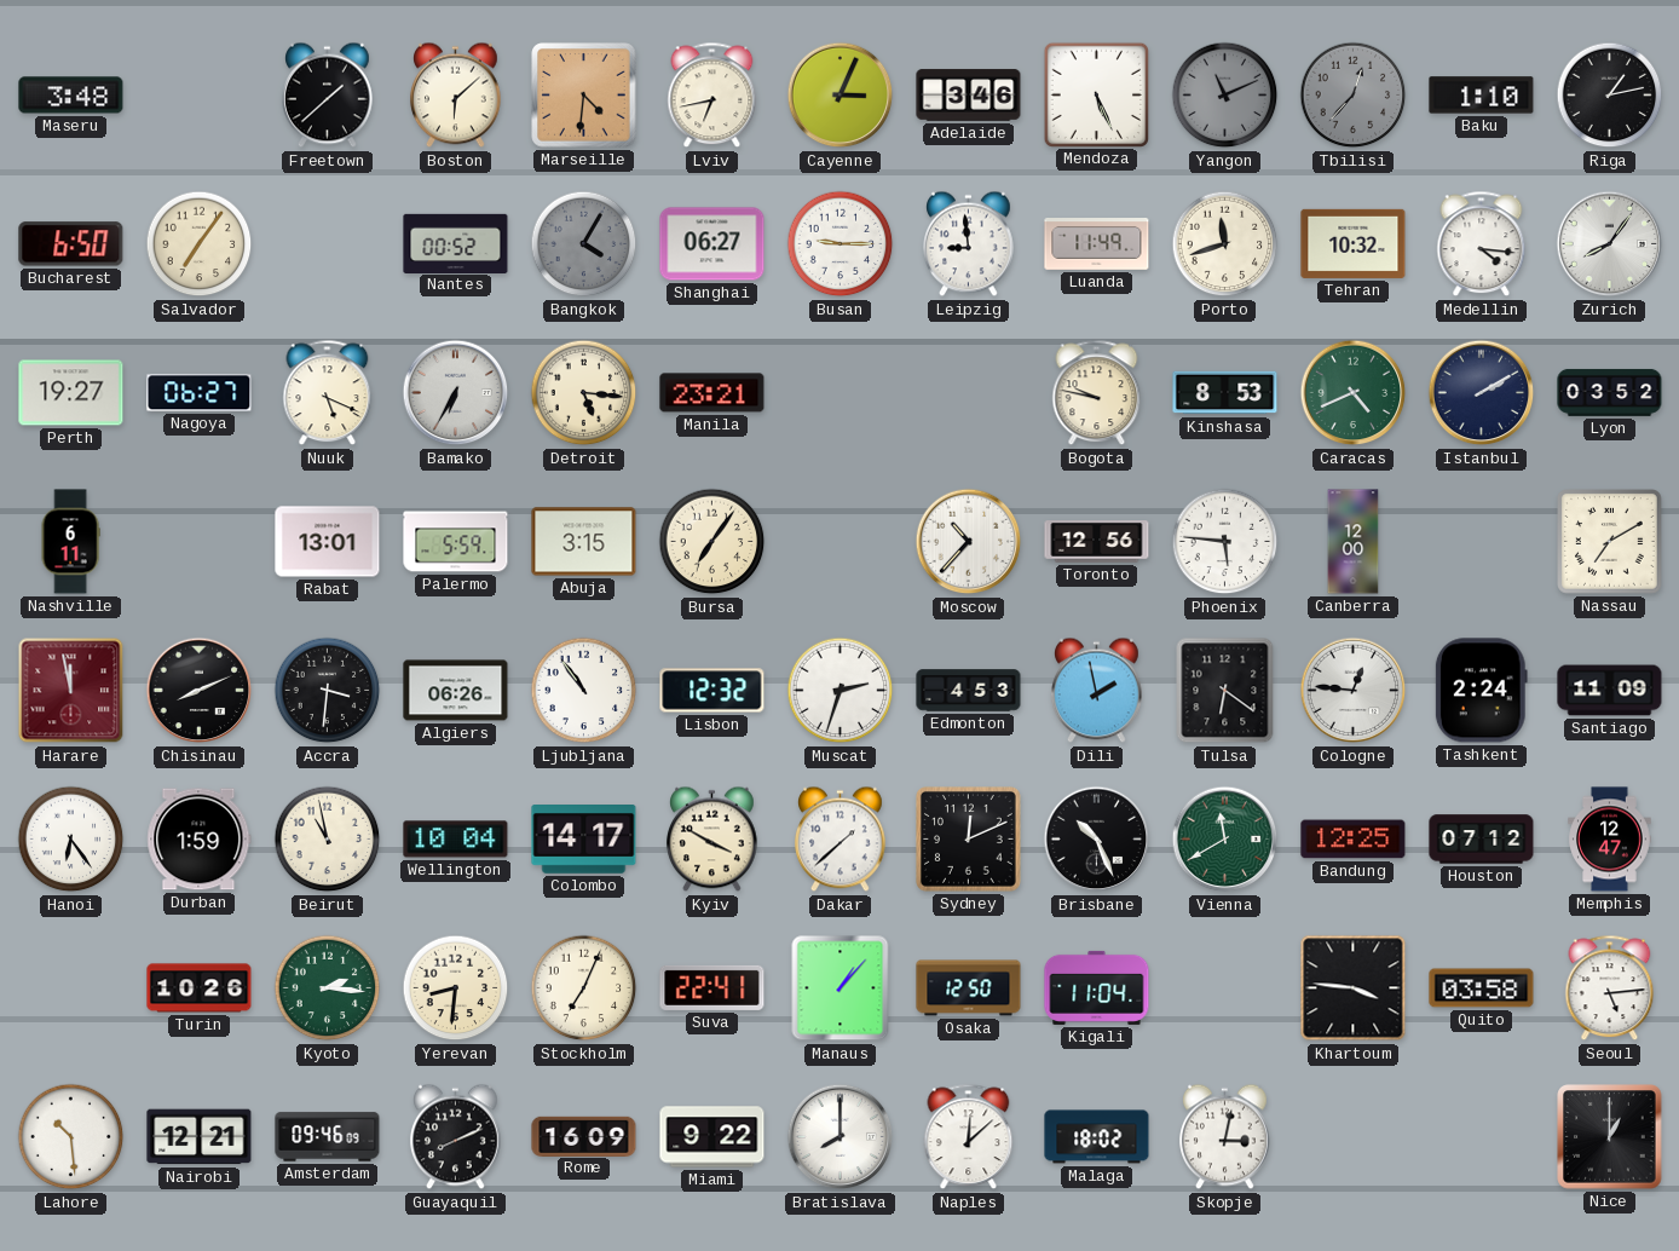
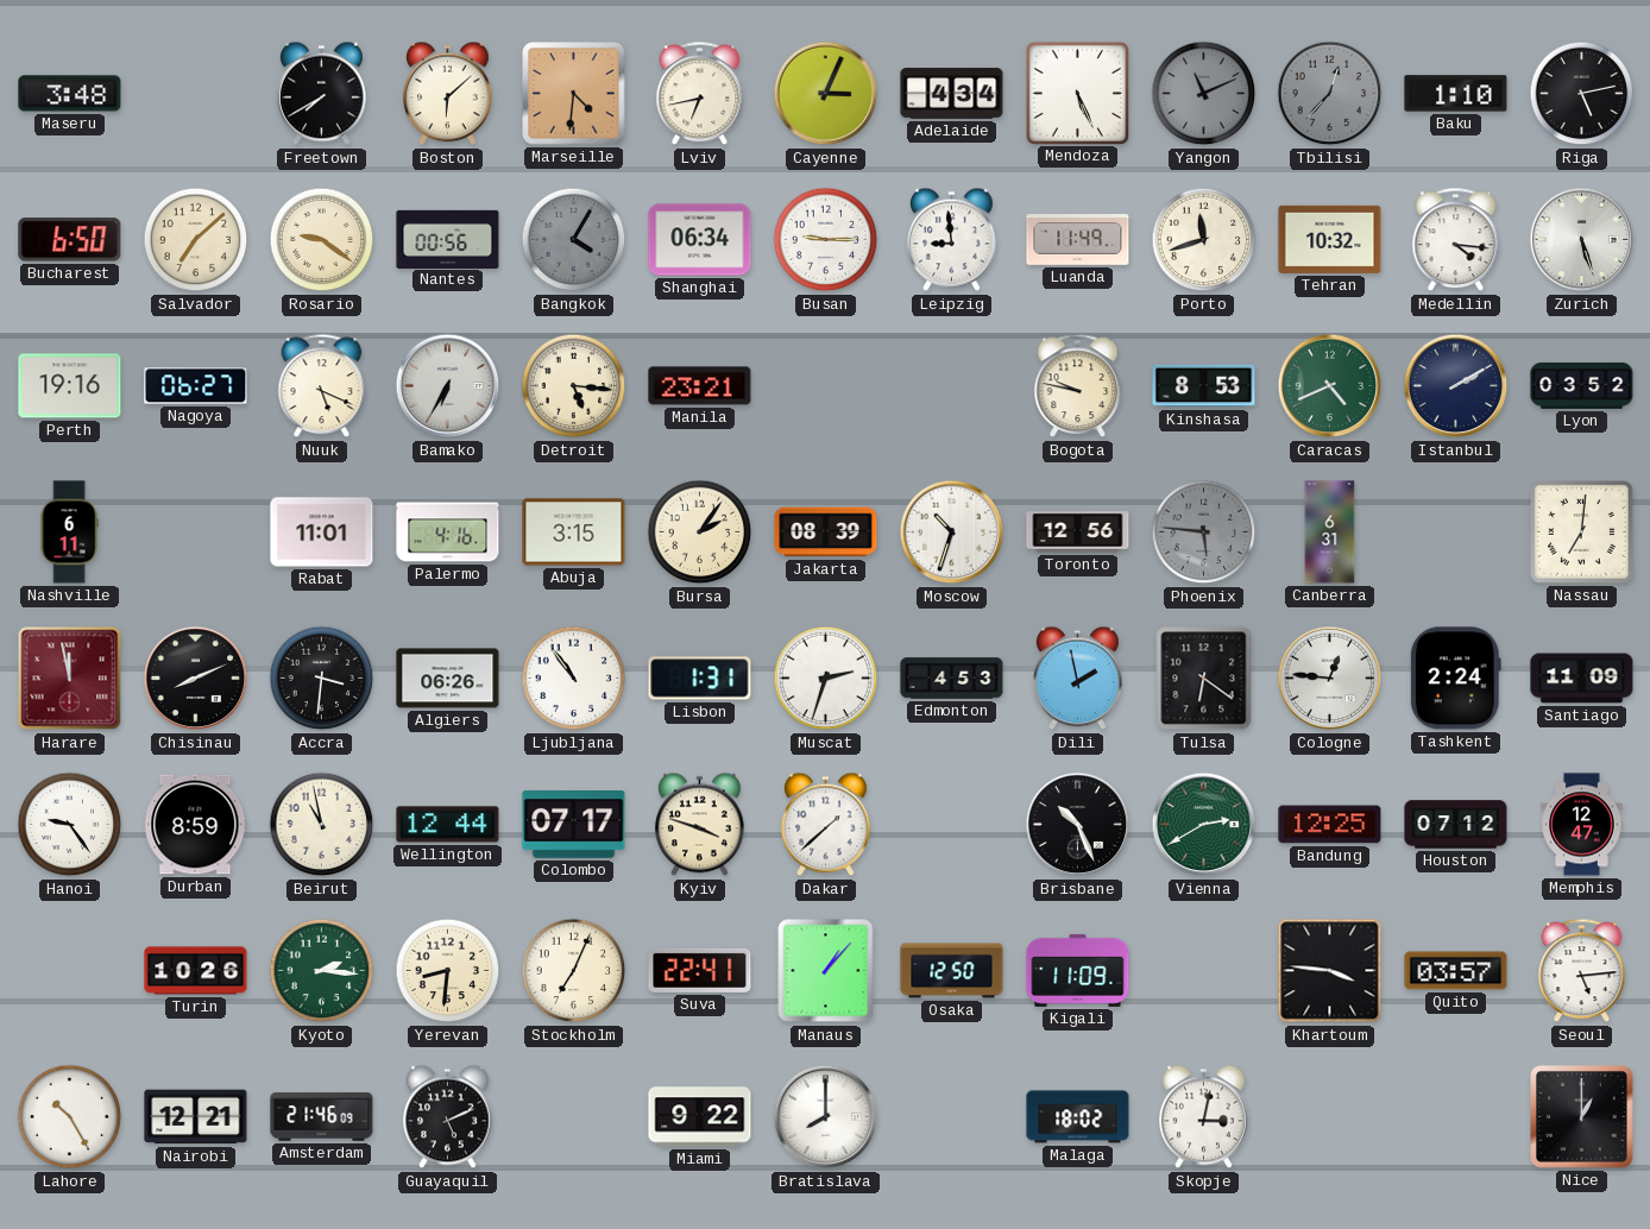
Freetown: 1:38 -> 7:40
Adelaide: 3:46 -> 4:34
Riga: 1:13 -> 5:13
Salvador: 7:06 -> 7:08
Rosario: none -> 9:21
Nantes: 00:52 -> 00:56
Shanghai: 06:27 -> 06:34
Zurich: 8:06 -> 5:27
Perth: 19:27 -> 19:16
Rabat: 13:01 -> 11:01
Palermo: 5:59 -> 4:16
Bursa: 7:06 -> 2:06
Jakarta: none -> 08:39
Moscow: 10:37 -> 10:33
Phoenix dial: white -> grey
Canberra: 12:00 -> 6:31
Nassau: 7:10 -> 7:01
Lisbon: 12:32 -> 1:31
Hanoi: 6:24 -> 9:24
Durban: 1:59 -> 8:59
Wellington: 10:04 -> 12:44
Colombo: 14:17 -> 07:17
Kyiv: 3:50 -> 3:48
Sydney: 12:11 -> none
Vienna: 11:40 -> 2:40
Kigali: 11:04 -> 11:09
Quito: 03:58 -> 03:57
Lahore: 10:29 -> 10:25
Amsterdam: 09:46 -> 21:46
Guayaquil: 8:11 -> 5:11
Rome: 16:09 -> none
Naples: 12:08 -> none
